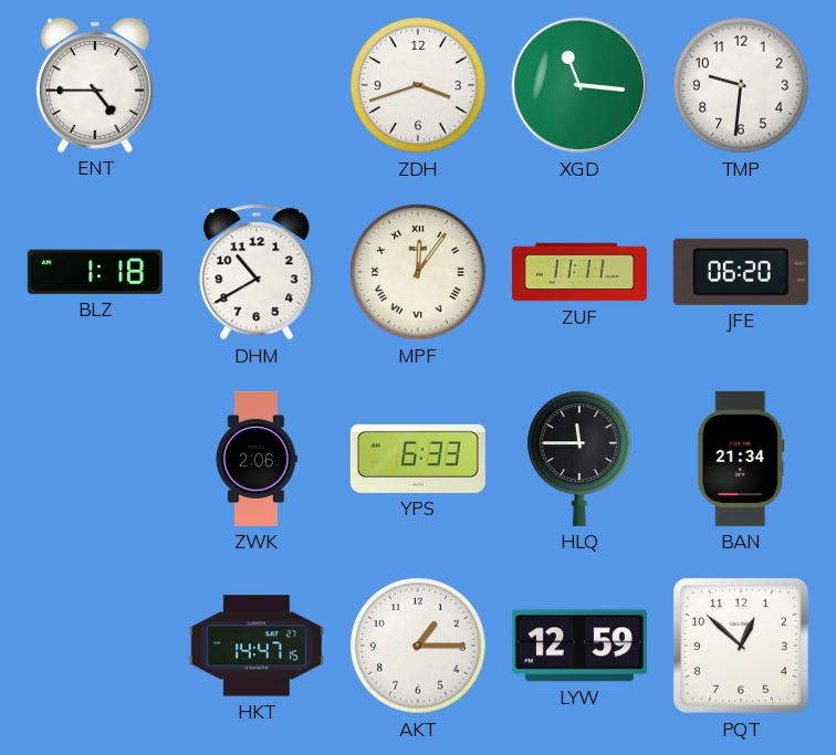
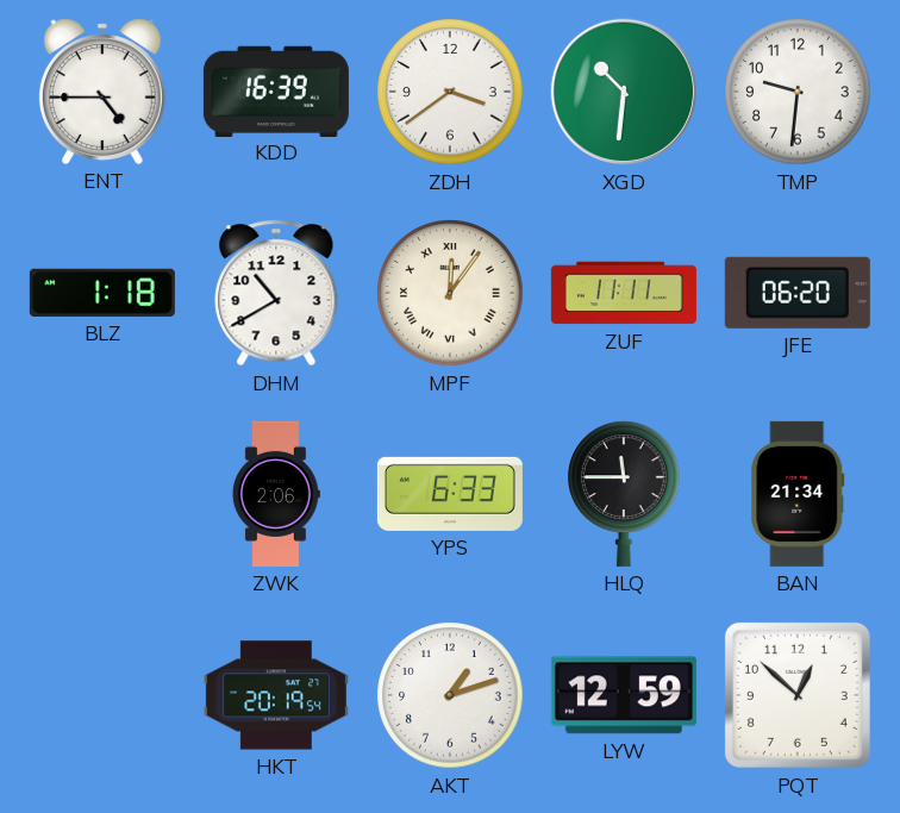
KDD: none -> 16:39
ZDH: 3:42 -> 3:39
XGD: 11:16 -> 10:31
HKT: 14:47 -> 20:19
AKT: 1:15 -> 1:12
